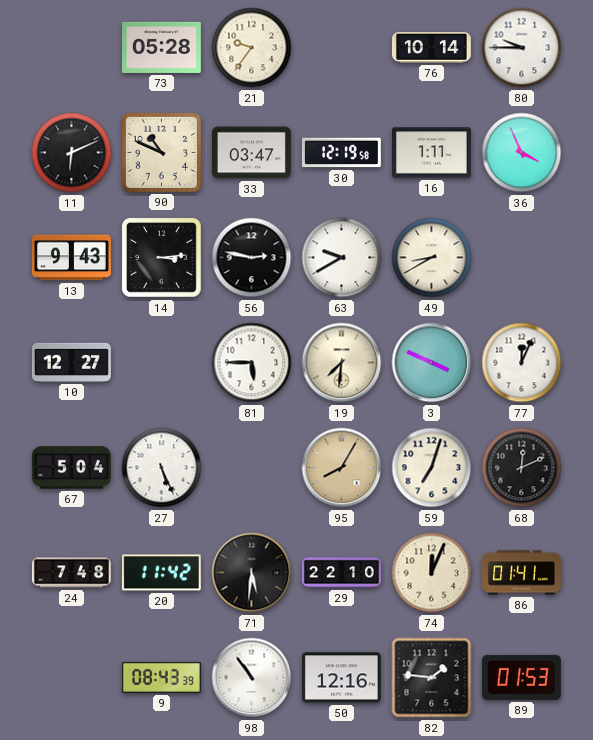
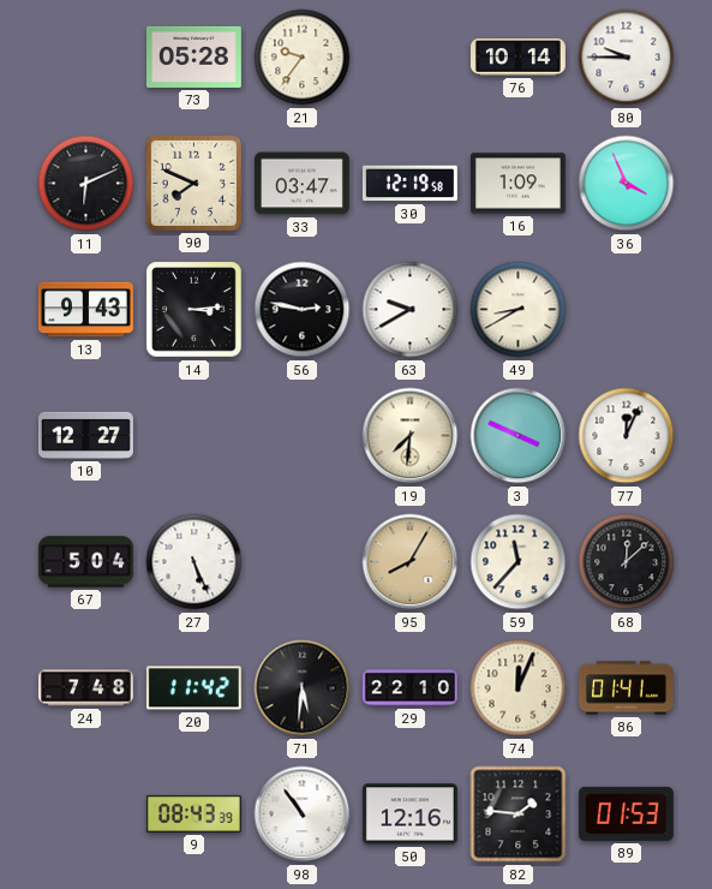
90: 10:49 -> 7:49
16: 1:11 -> 1:09
81: 5:45 -> none
59: 7:03 -> 11:37
68: 12:11 -> 12:08
